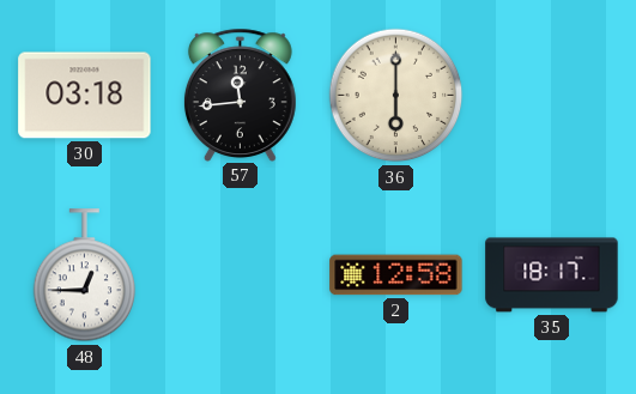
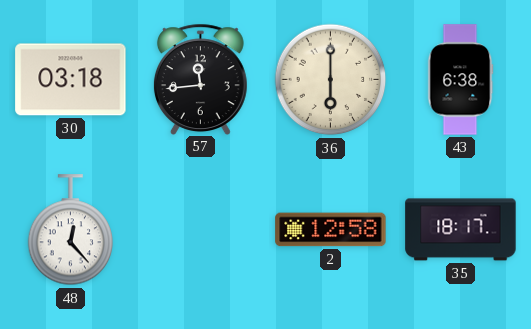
43: none -> 6:38
48: 12:45 -> 12:23
